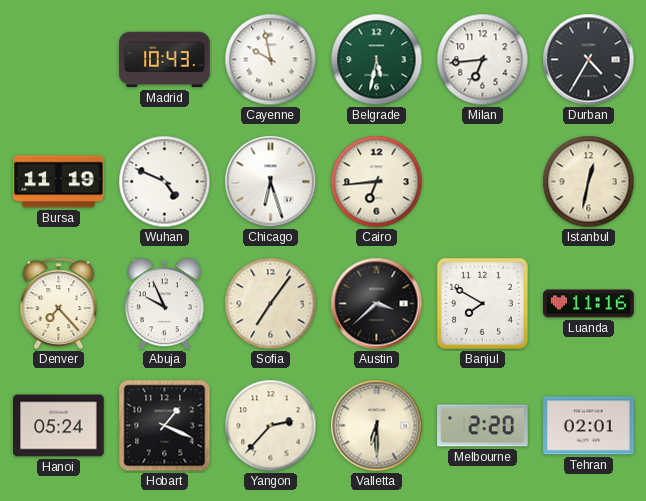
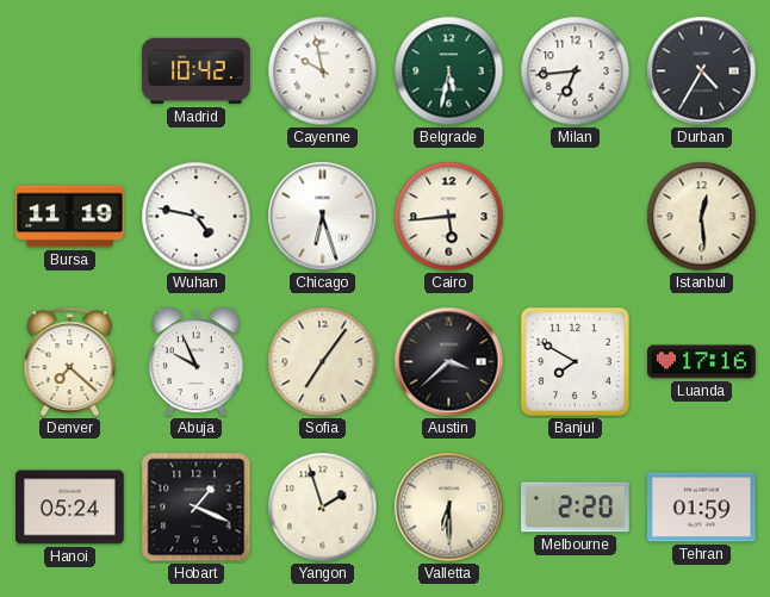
Madrid: 10:43 -> 10:42
Wuhan: 4:49 -> 4:47
Cairo: 6:44 -> 5:44
Istanbul: 12:32 -> 12:29
Denver: 7:23 -> 7:22
Luanda: 11:16 -> 17:16
Yangon: 2:37 -> 1:57
Tehran: 02:01 -> 01:59
